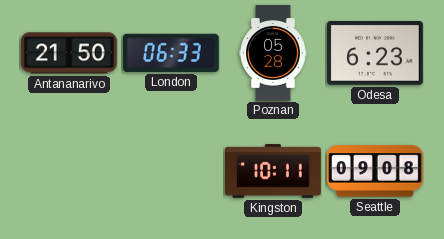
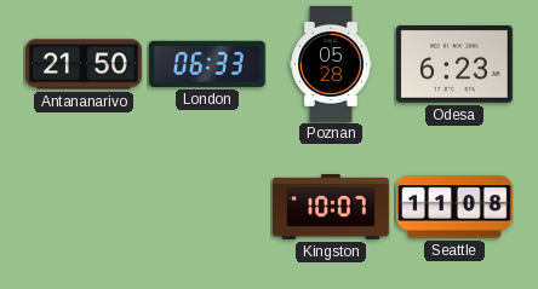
Kingston: 10:11 -> 10:07
Seattle: 09:08 -> 11:08
